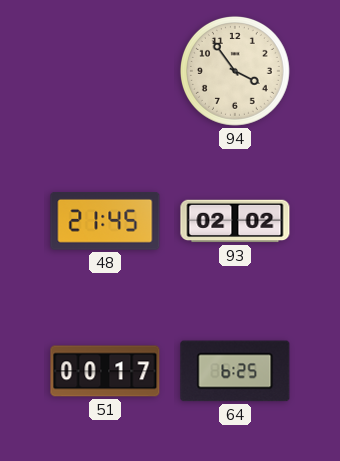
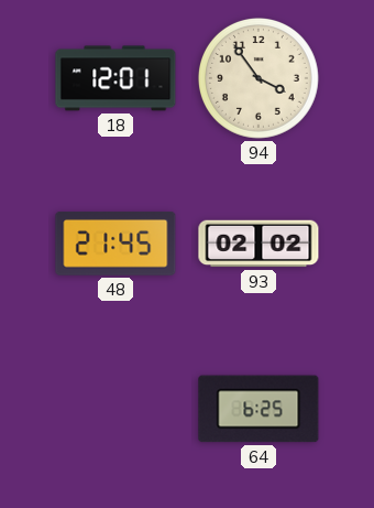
18: none -> 12:01
51: 00:17 -> none
